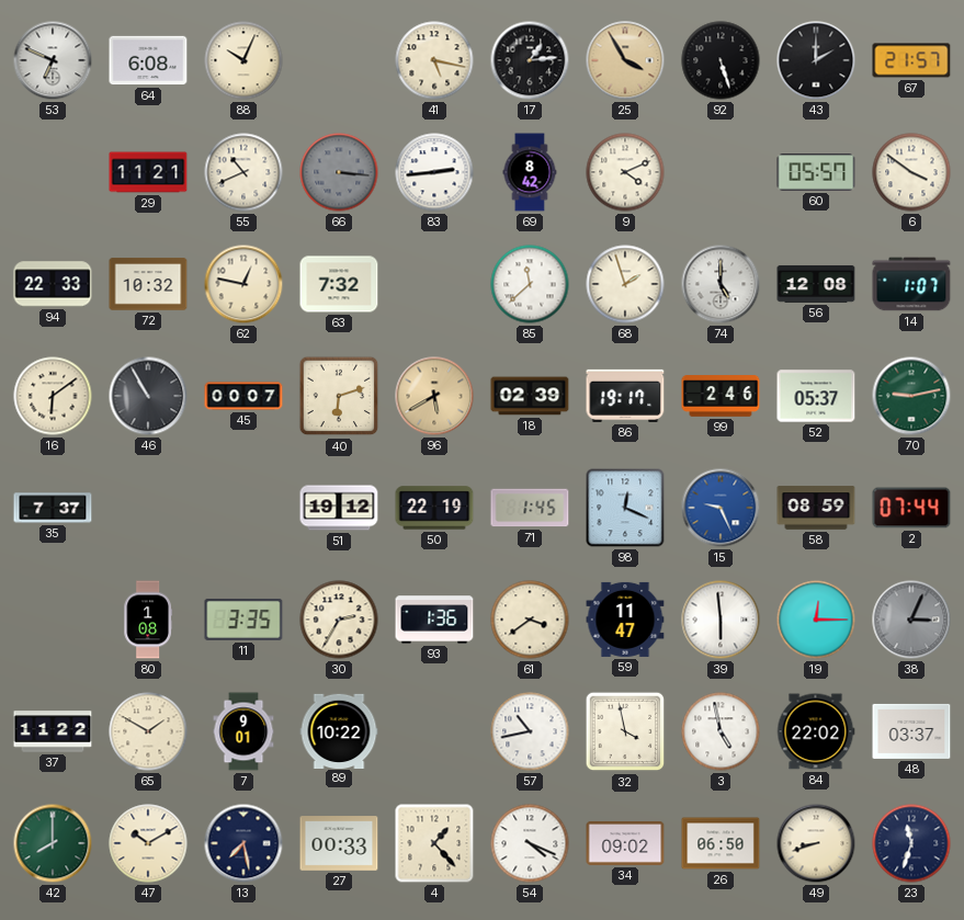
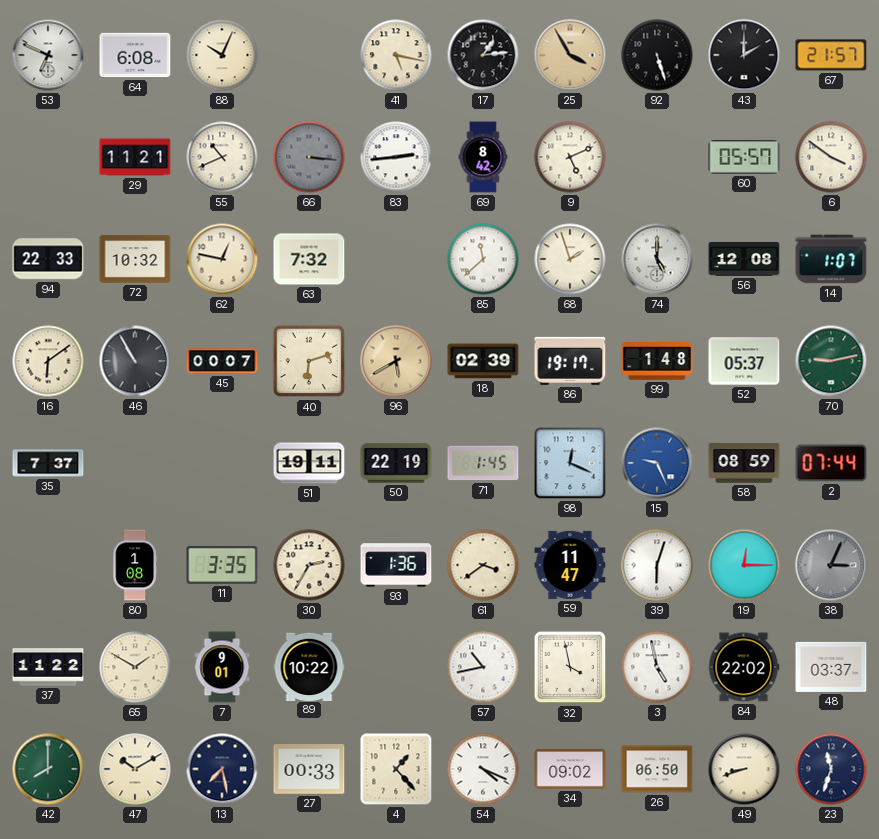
9: 4:11 -> 5:11
99: 2:46 -> 1:48
51: 19:12 -> 19:11
39: 5:59 -> 6:03
